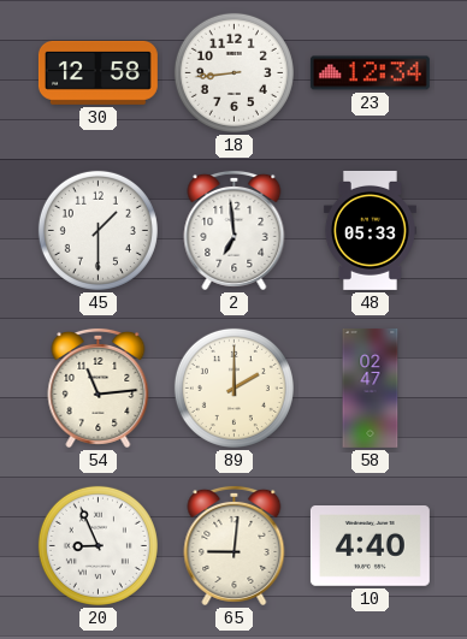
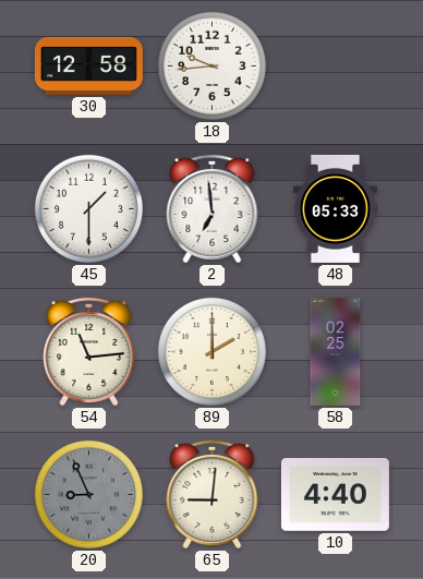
18: 8:44 -> 9:44
23: 12:34 -> none
58: 02:47 -> 02:25
20 dial: white -> grey
